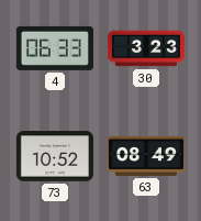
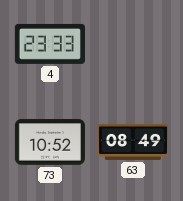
4: 06:33 -> 23:33
30: 3:23 -> none
